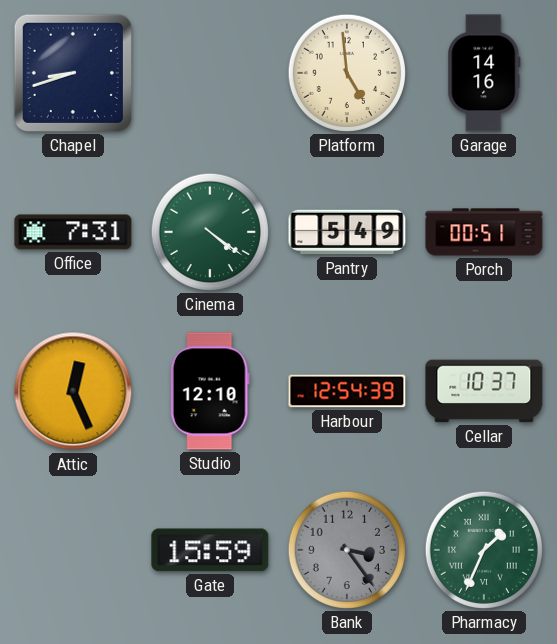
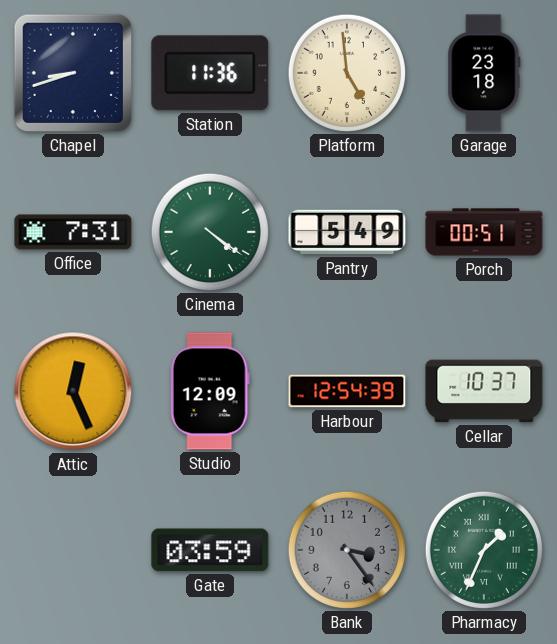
Station: none -> 11:36
Garage: 14:16 -> 23:18
Studio: 12:10 -> 12:09
Gate: 15:59 -> 03:59
